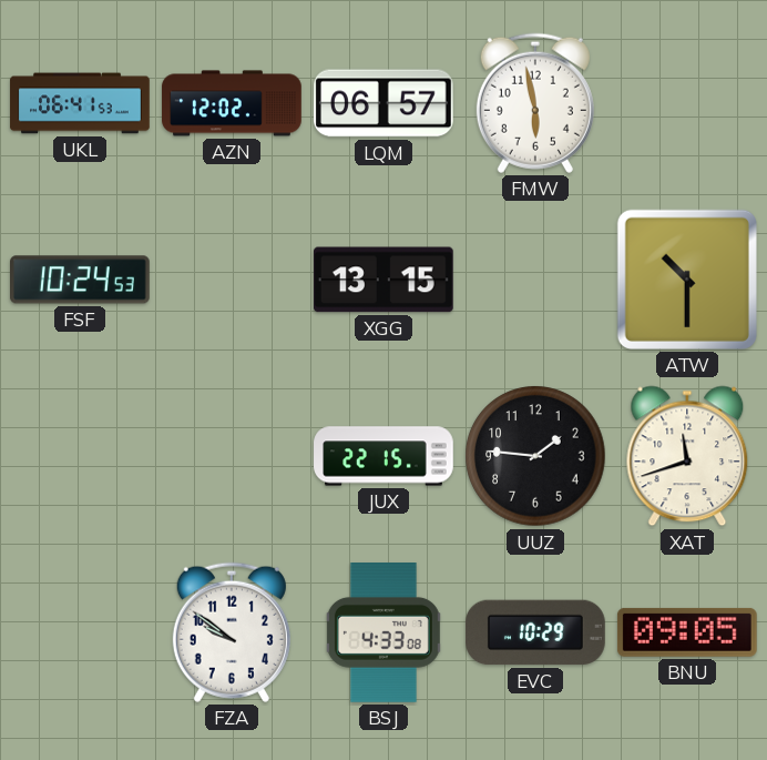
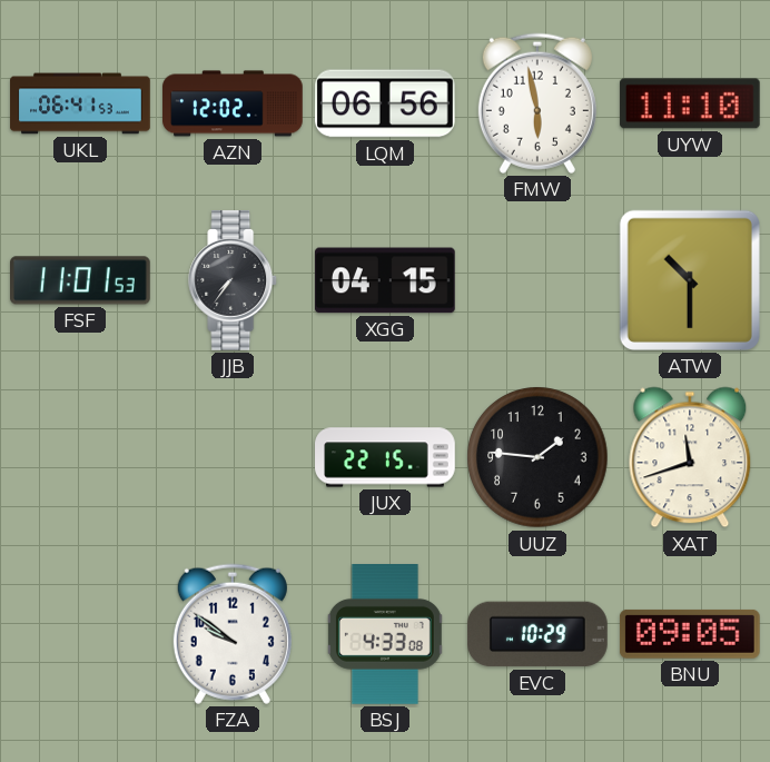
LQM: 06:57 -> 06:56
UYW: none -> 11:10
FSF: 10:24 -> 11:01
JJB: none -> 7:36
XGG: 13:15 -> 04:15
